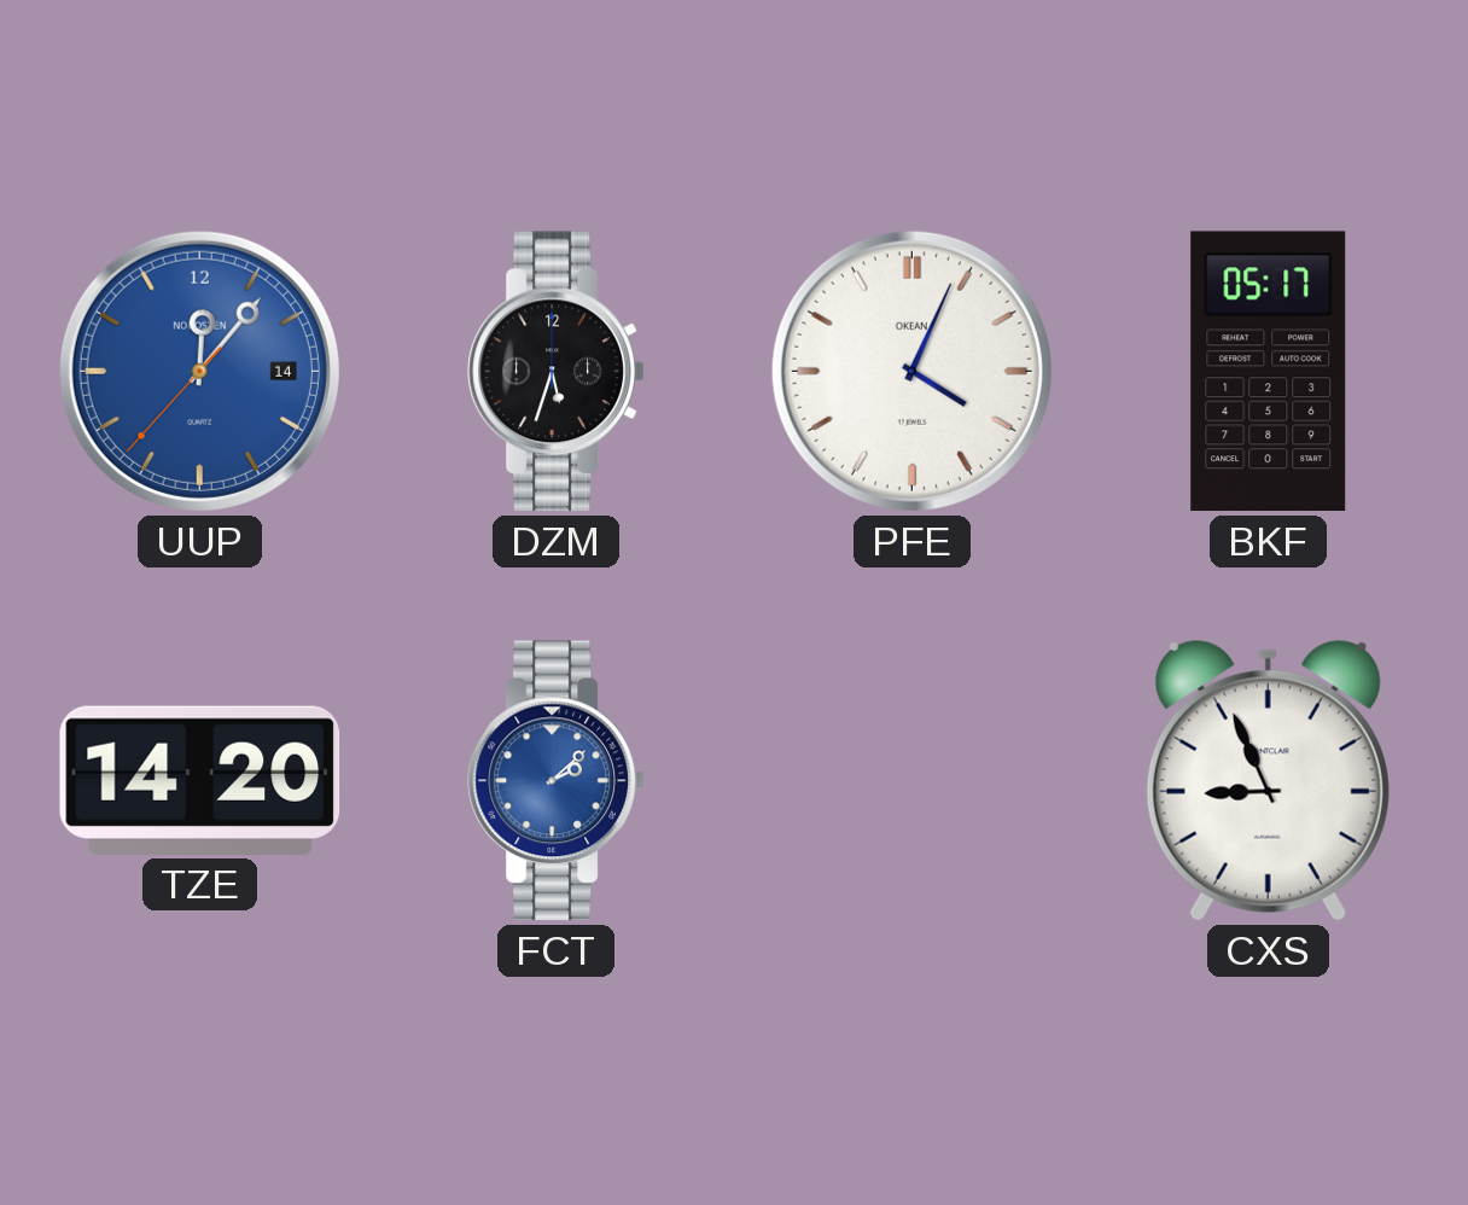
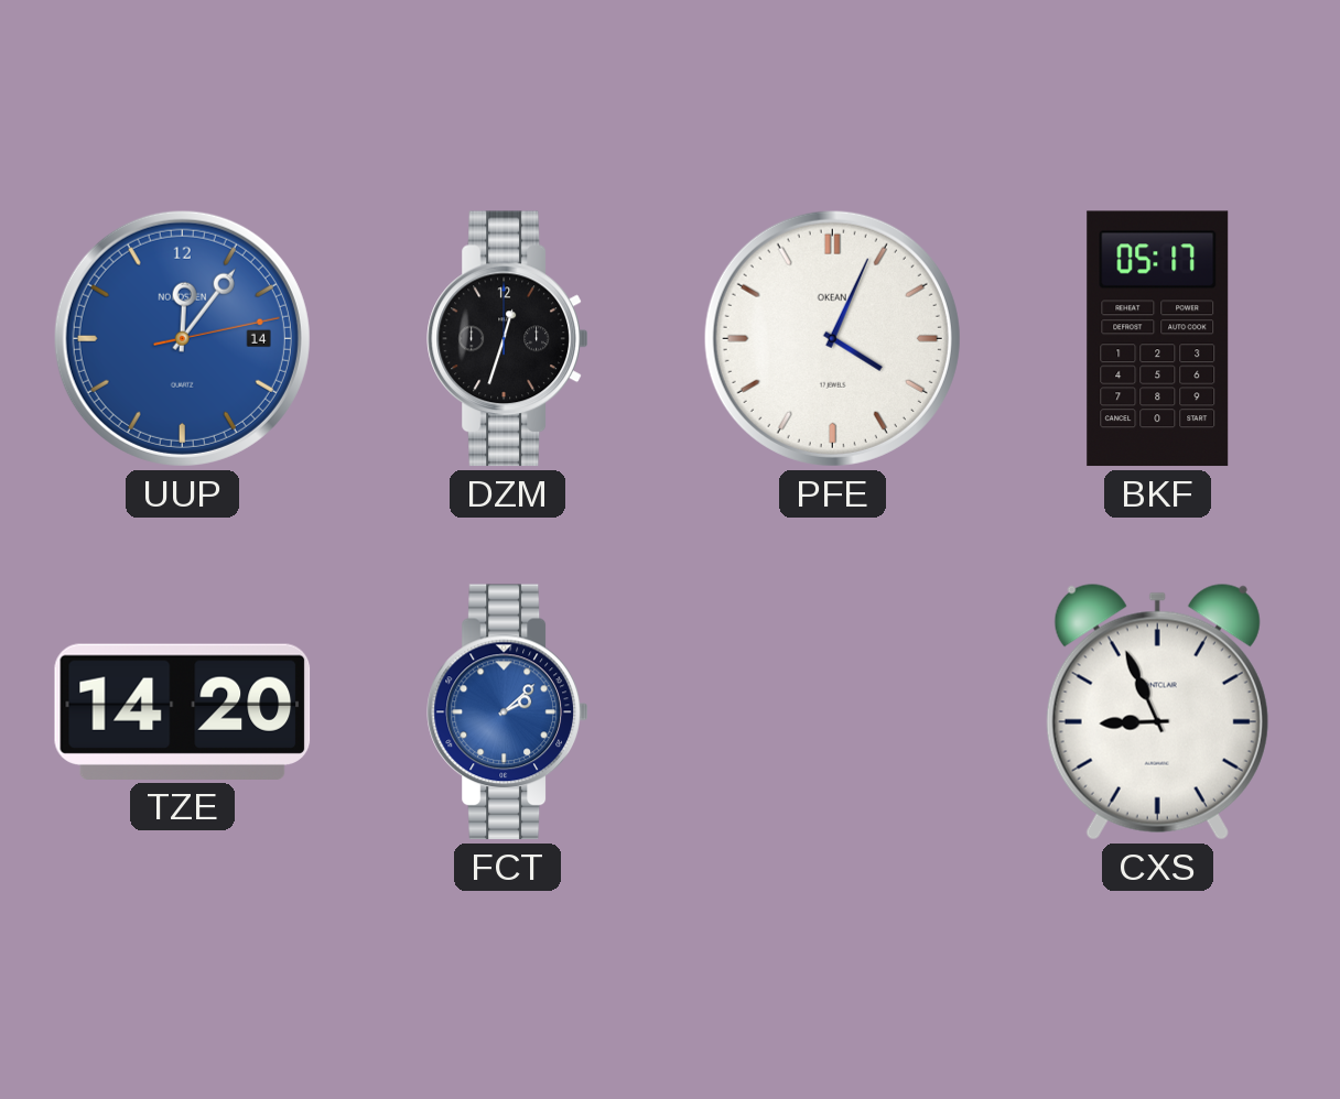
UUP: 12:06:37 -> 12:06:13
DZM: 5:33 -> 12:33
